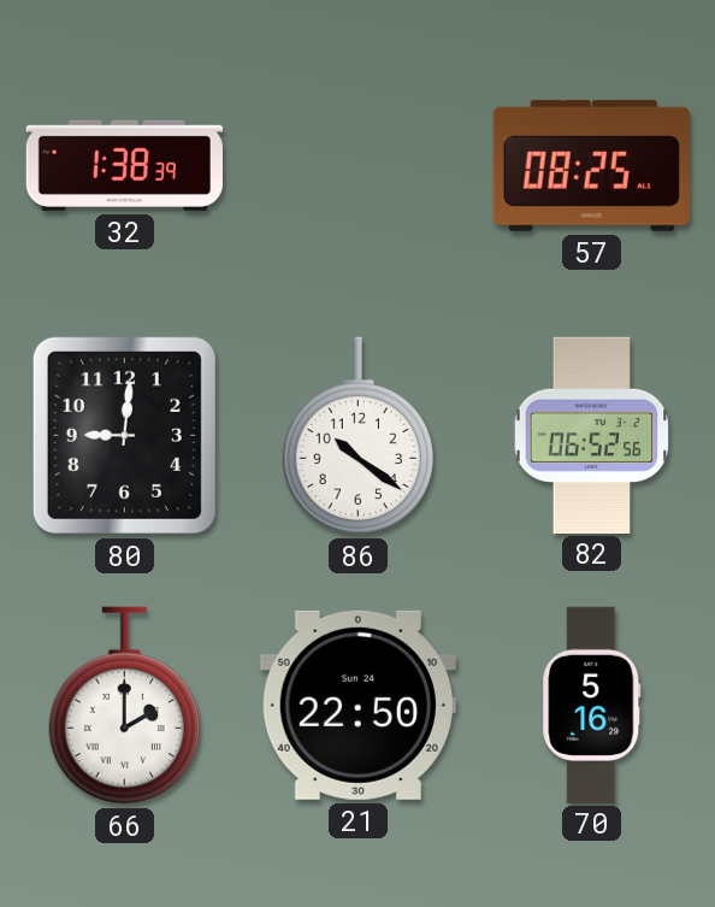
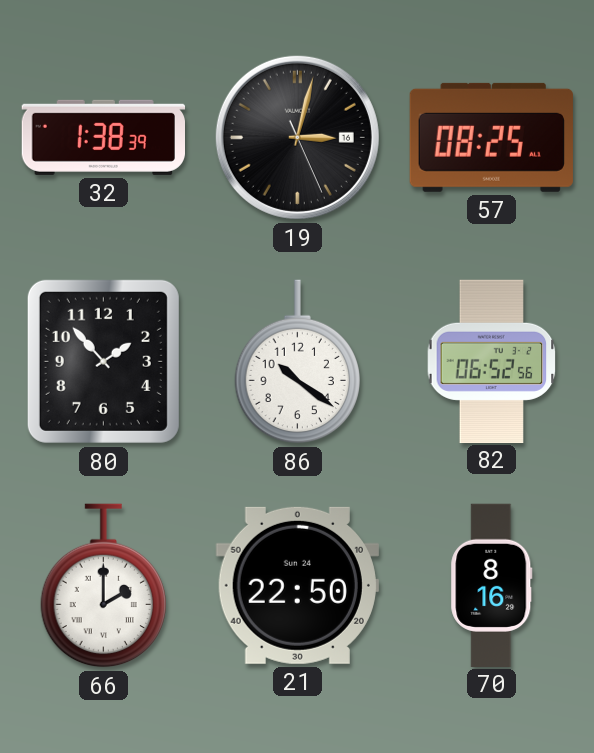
19: none -> 3:02
80: 9:01 -> 1:53
70: 5:16 -> 8:16
